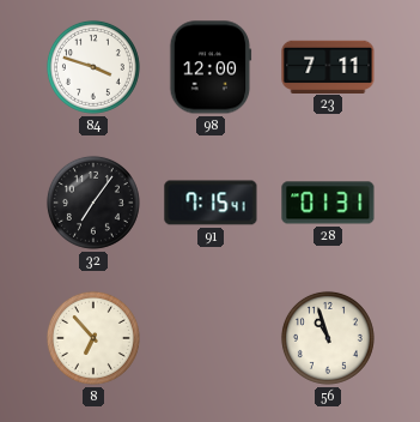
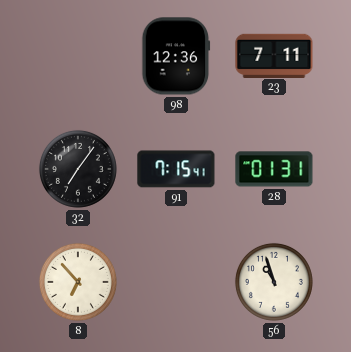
84: 3:48 -> none
98: 12:00 -> 12:36
